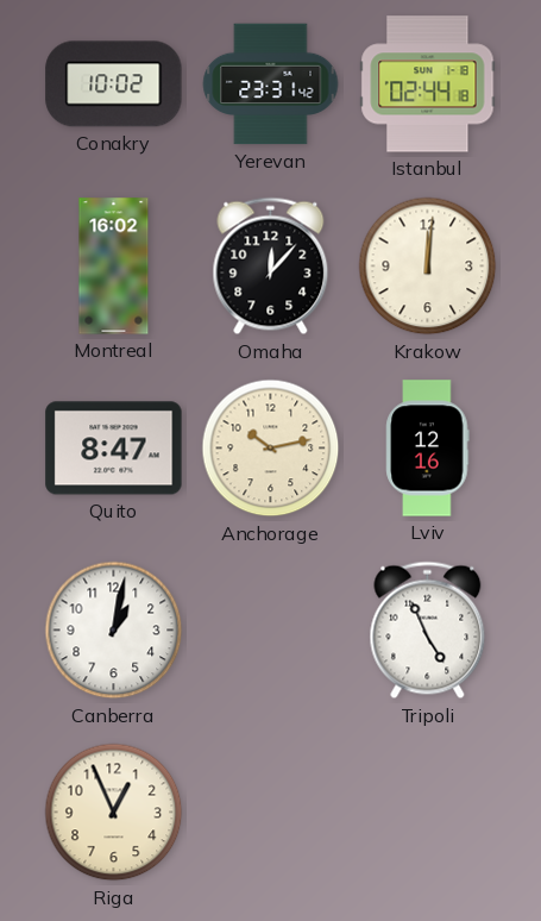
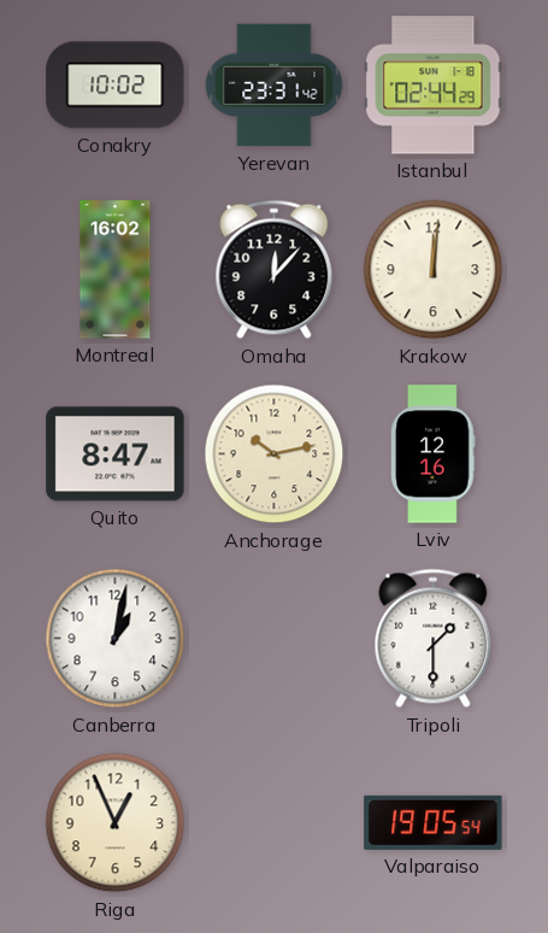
Istanbul: 02:44:18 -> 02:44:29
Tripoli: 4:56 -> 1:30
Valparaiso: none -> 19:05
